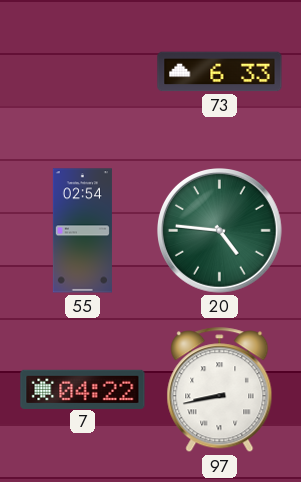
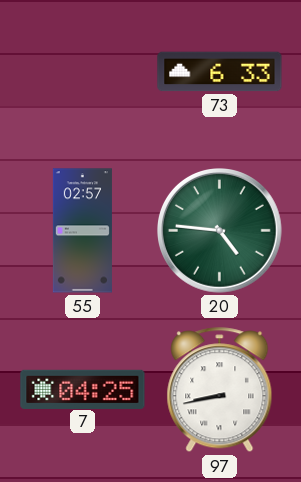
55: 02:54 -> 02:57
7: 04:22 -> 04:25
